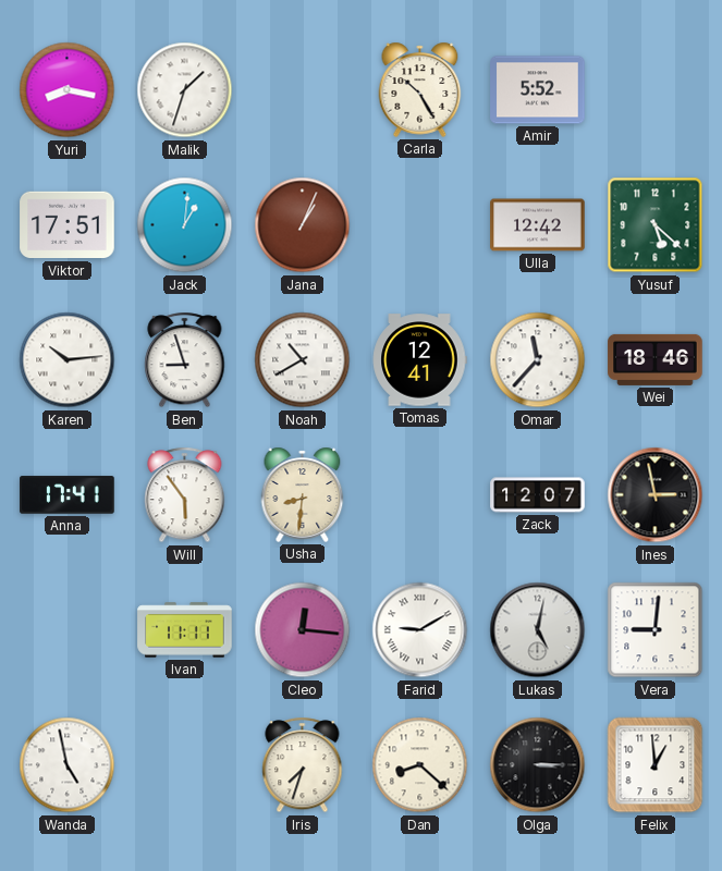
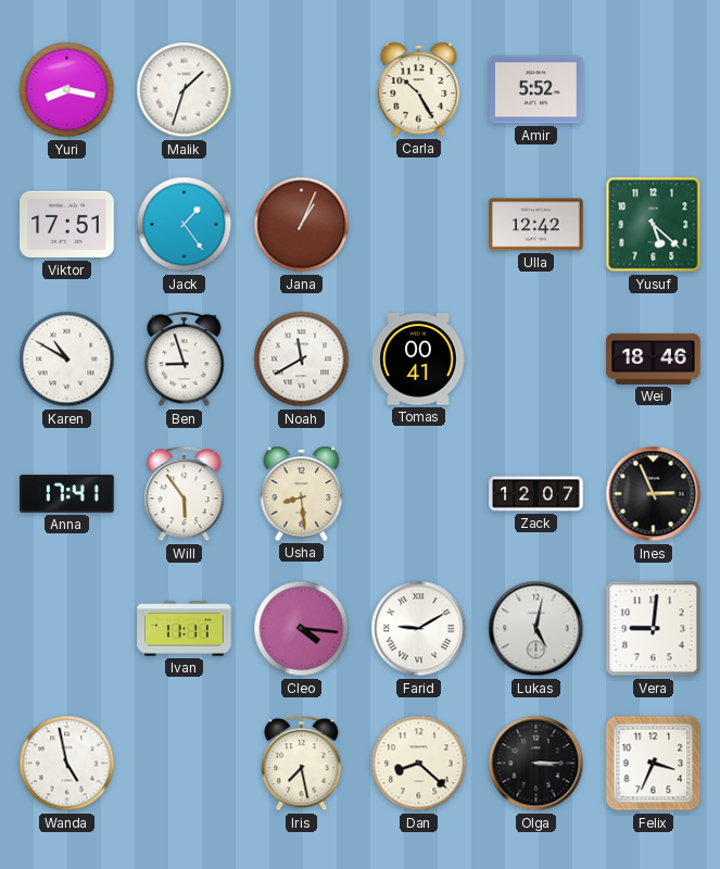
Jack: 1:01 -> 1:24
Karen: 10:14 -> 10:50
Noah: 10:40 -> 11:40
Tomas: 12:41 -> 00:41
Omar: 11:37 -> none
Usha: 8:31 -> 8:29
Ines: 2:58 -> 2:56
Cleo: 12:16 -> 4:16
Iris: 7:33 -> 7:28
Felix: 12:59 -> 3:34
